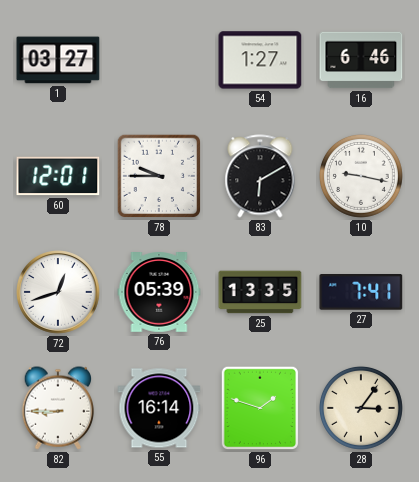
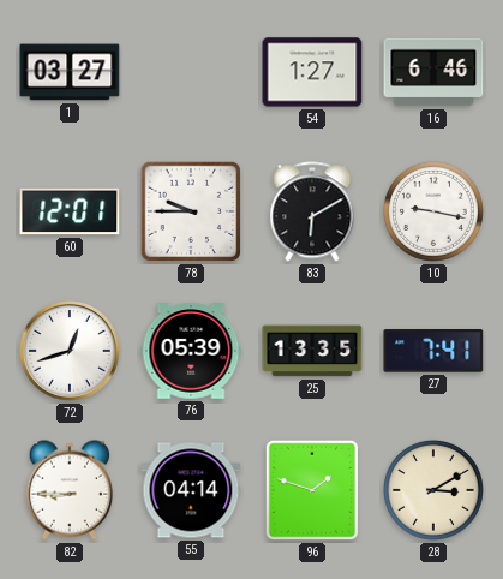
55: 16:14 -> 04:14
28: 3:06 -> 3:10
